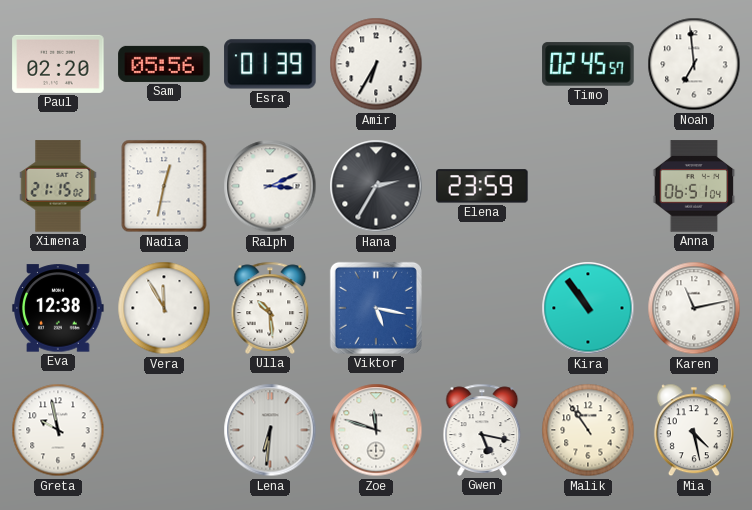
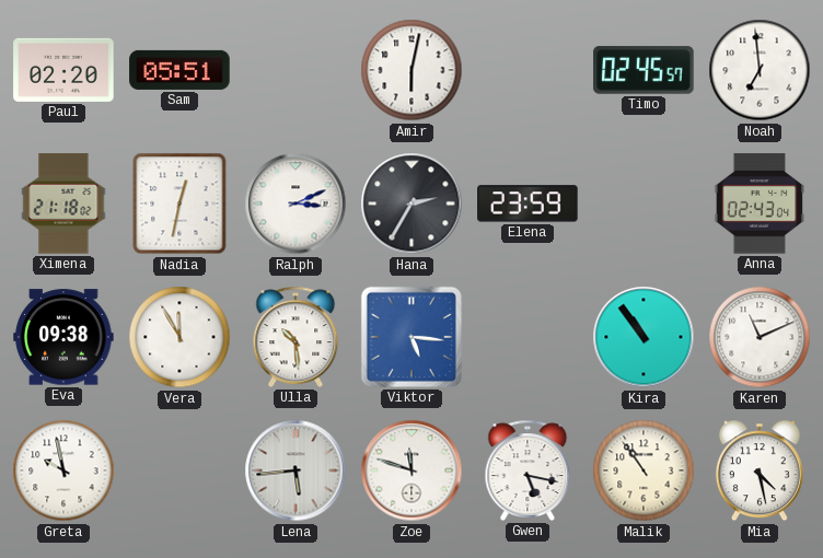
Sam: 05:56 -> 05:51
Esra: 01:39 -> none
Amir: 6:35 -> 6:02
Ximena: 21:15 -> 21:18
Anna: 06:51 -> 02:43
Eva: 12:38 -> 09:38
Viktor: 5:17 -> 5:16
Karen: 11:13 -> 11:11
Lena: 6:31 -> 5:44
